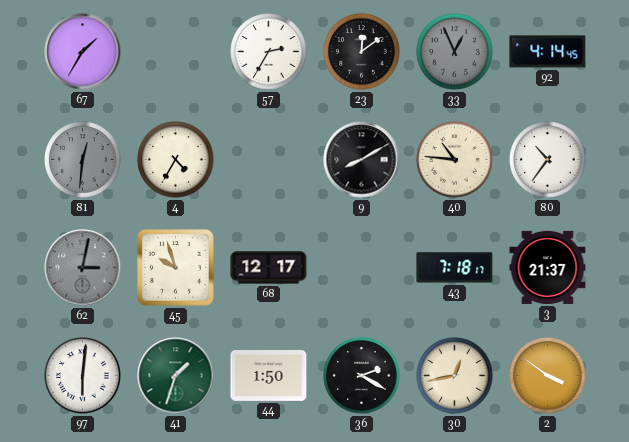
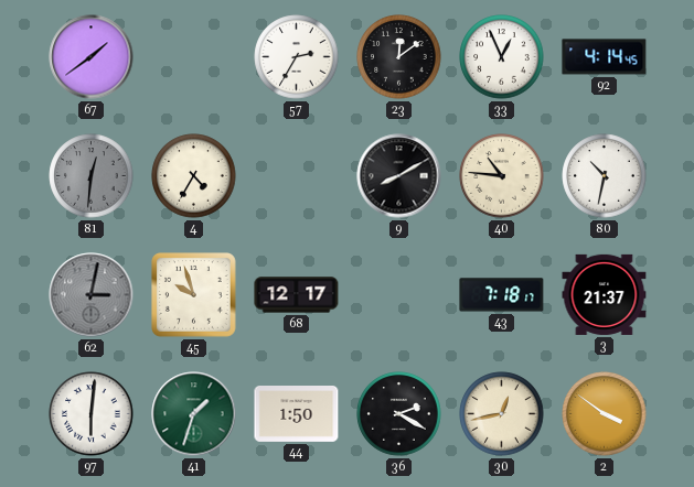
67: 1:35 -> 1:39
33 dial: grey -> white
80: 10:36 -> 10:32
